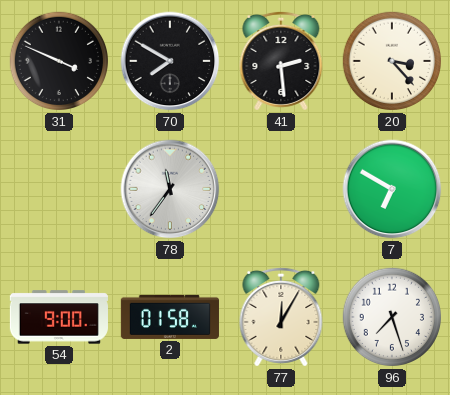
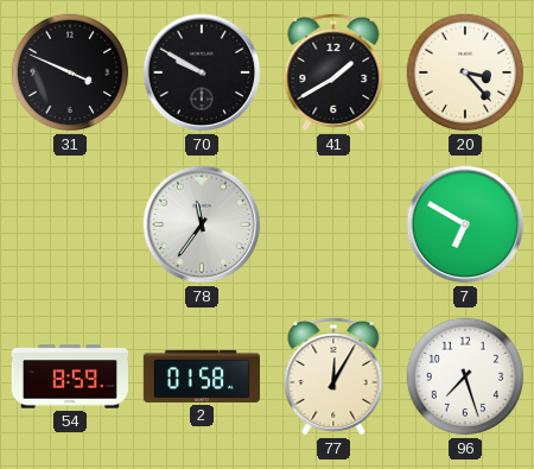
70: 7:50 -> 9:50
41: 2:29 -> 1:40
54: 9:00 -> 8:59
